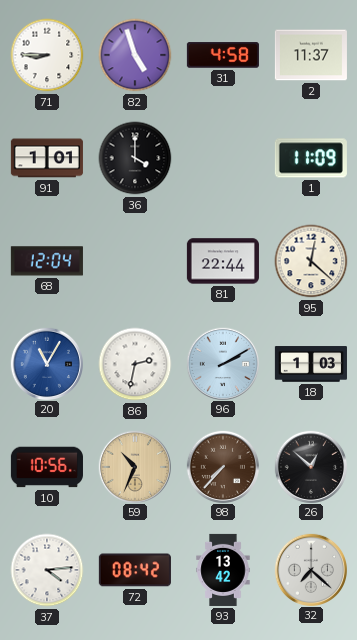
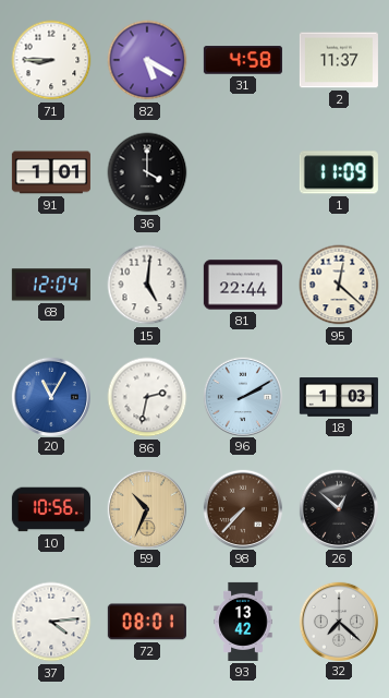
82: 4:57 -> 5:20
15: none -> 5:01
72: 08:42 -> 08:01
